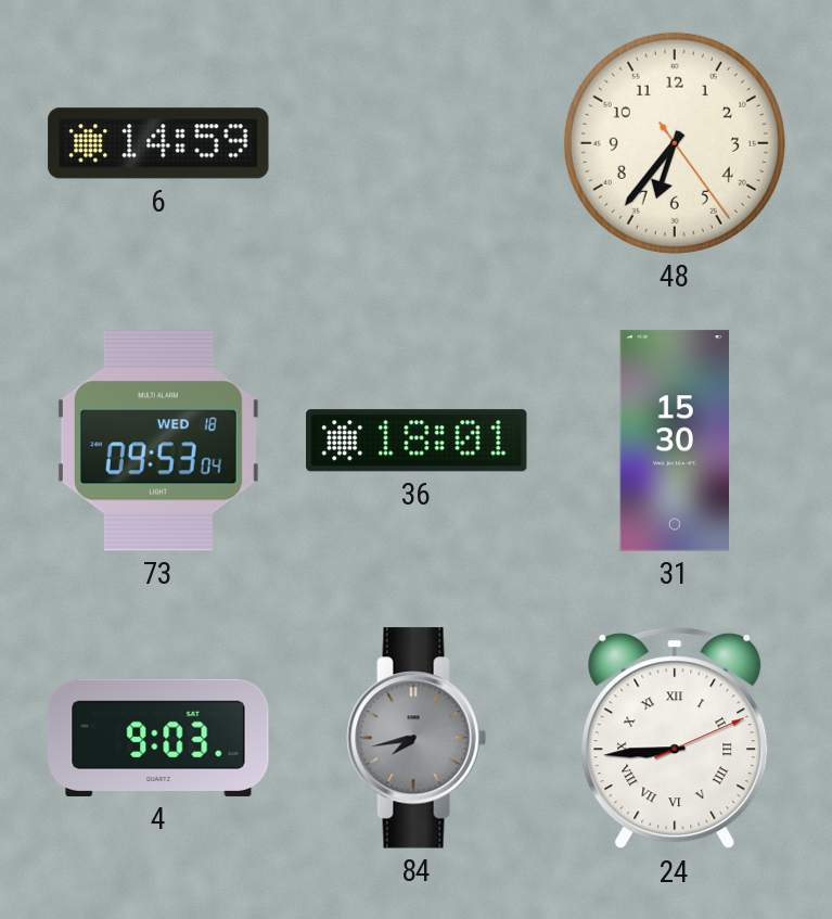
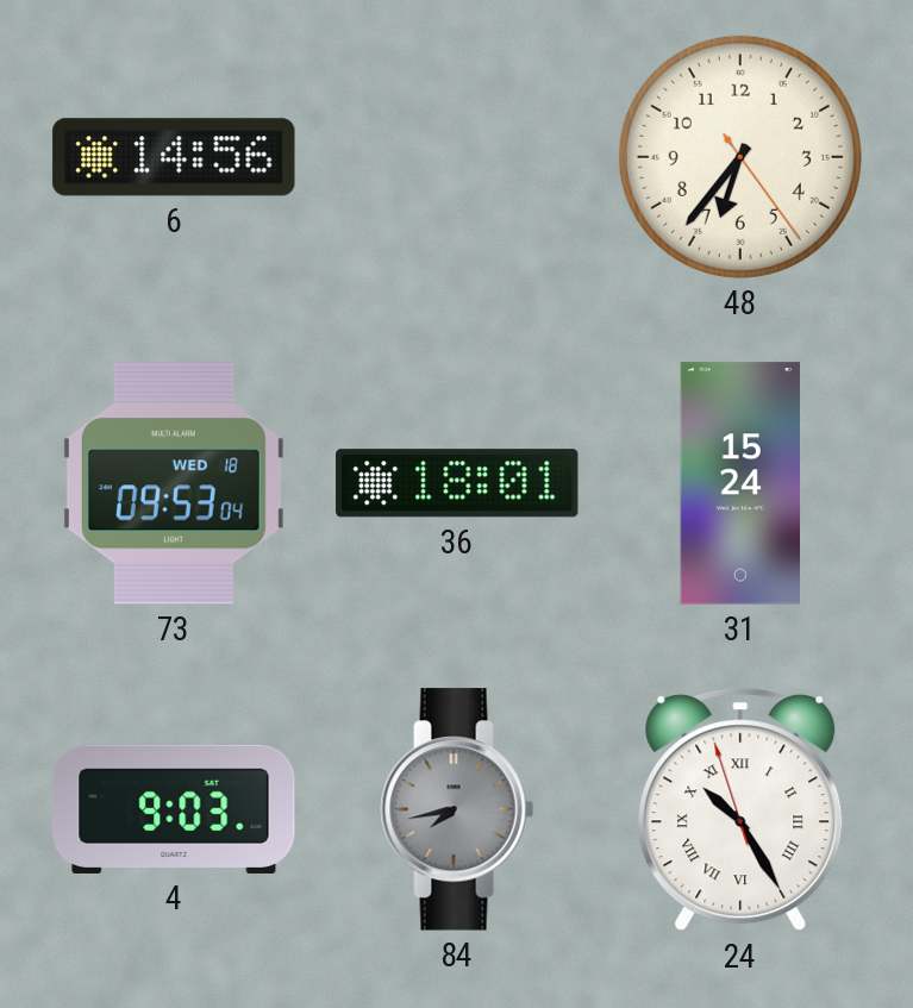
6: 14:59 -> 14:56
31: 15:30 -> 15:24
24: 8:44 -> 10:24
